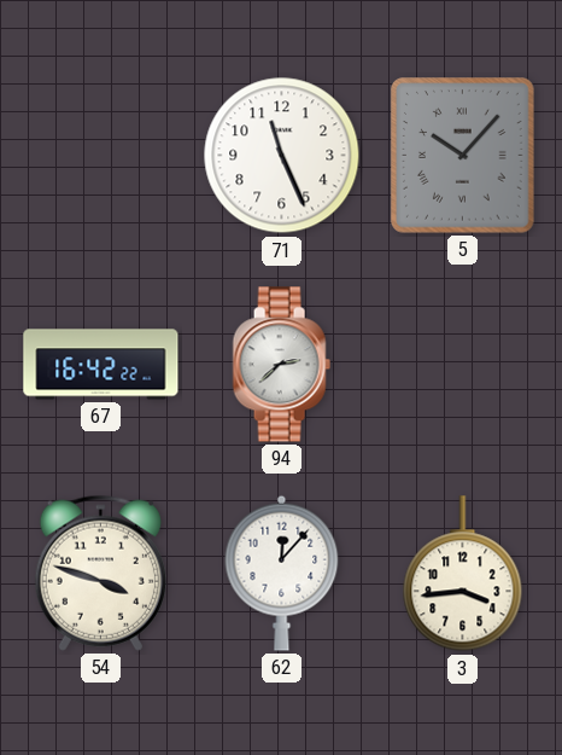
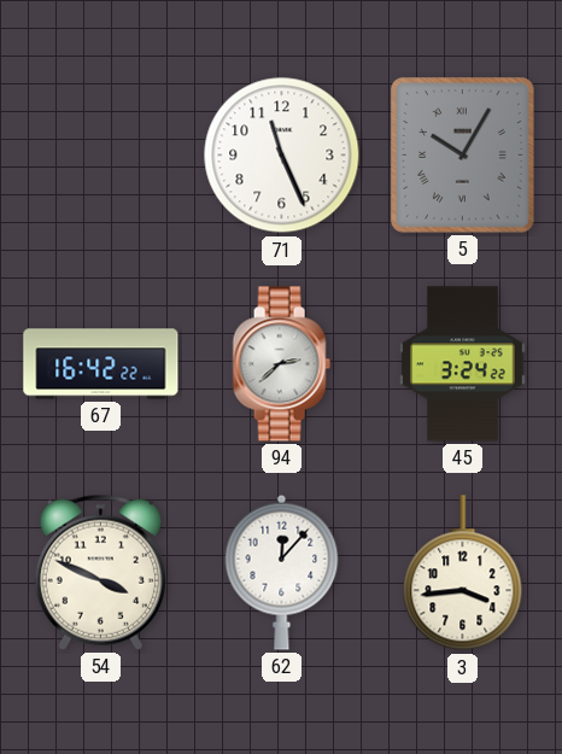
5: 10:07 -> 10:05
45: none -> 3:24
54: 3:48 -> 3:49
